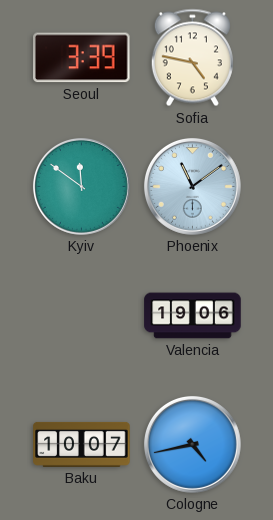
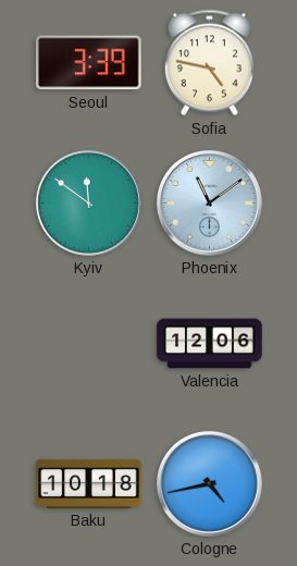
Valencia: 19:06 -> 12:06
Baku: 10:07 -> 10:18
